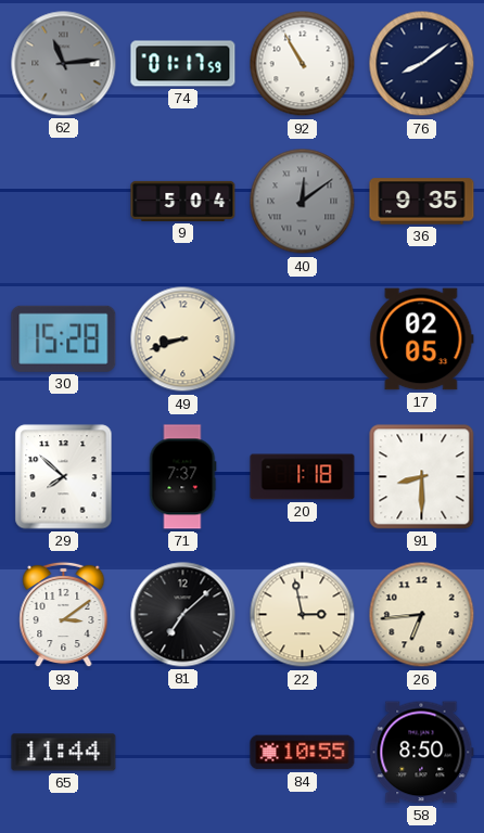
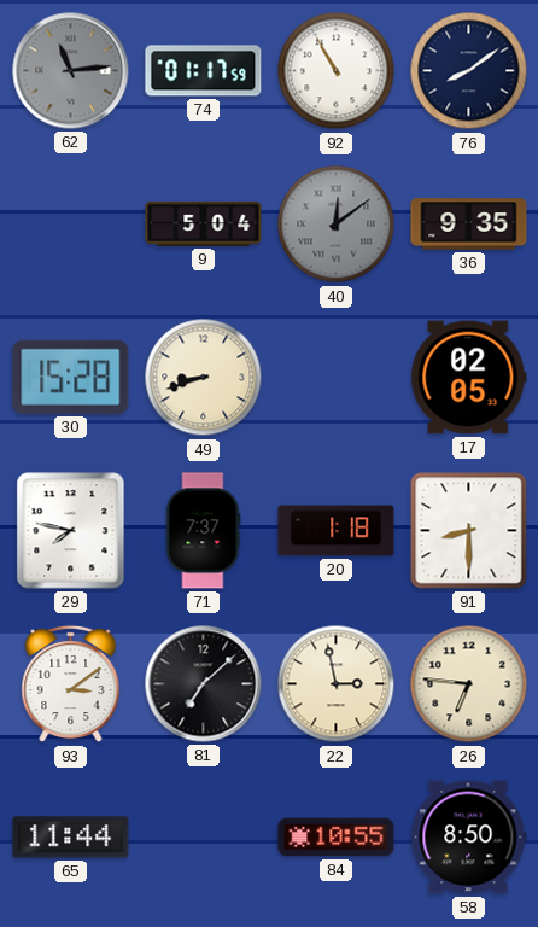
29: 7:52 -> 7:47
26: 6:44 -> 6:46
